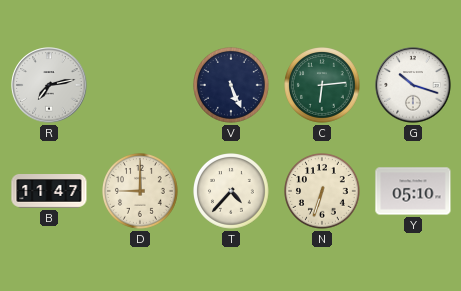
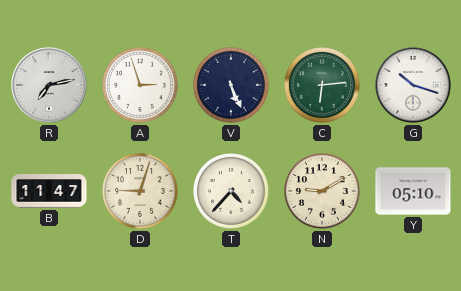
A: none -> 2:57
D: 9:00 -> 9:03
N: 6:33 -> 9:10
